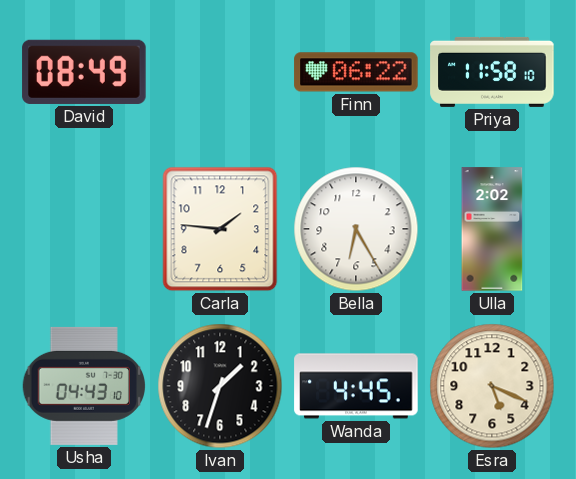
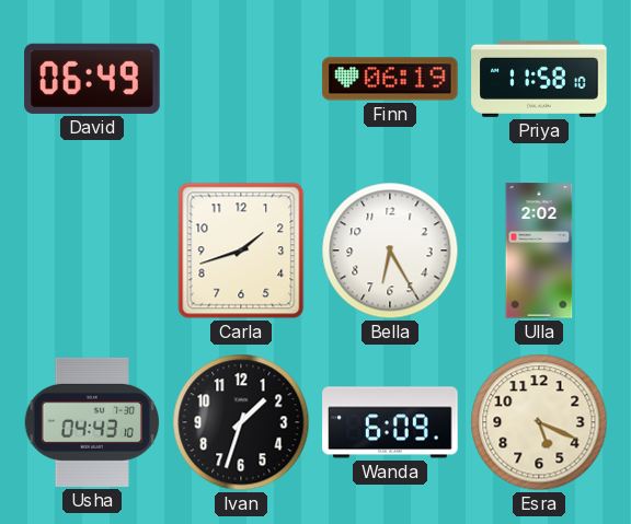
David: 08:49 -> 06:49
Finn: 06:22 -> 06:19
Carla: 1:46 -> 1:42
Wanda: 4:45 -> 6:09
